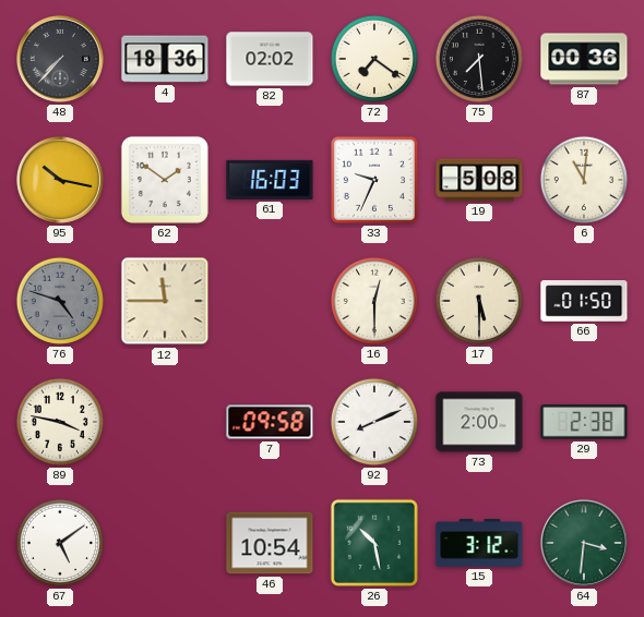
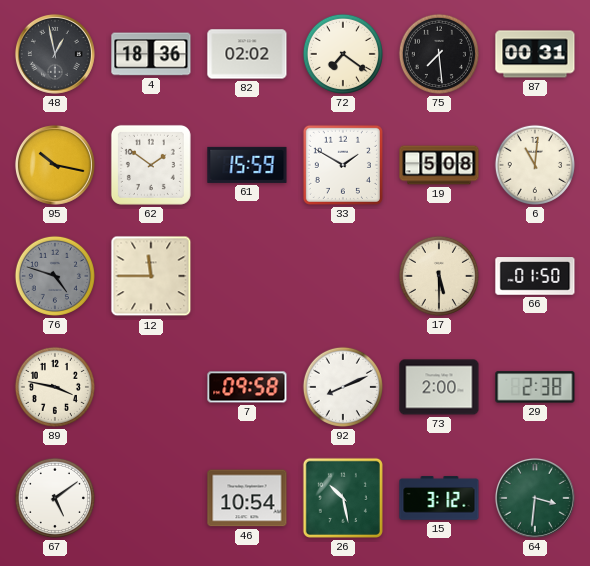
48: 7:37 -> 12:58
87: 00:36 -> 00:31
61: 16:03 -> 15:59
33: 9:34 -> 1:50
16: 12:30 -> none
